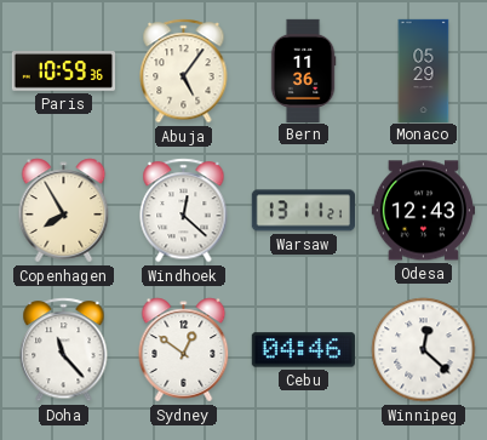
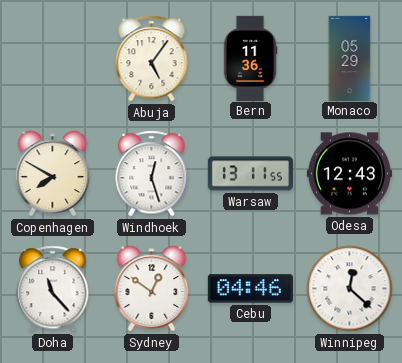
Paris: 10:59 -> none
Copenhagen: 7:55 -> 7:50
Windhoek: 12:22 -> 12:27
Warsaw: 13:11:21 -> 13:11:55
